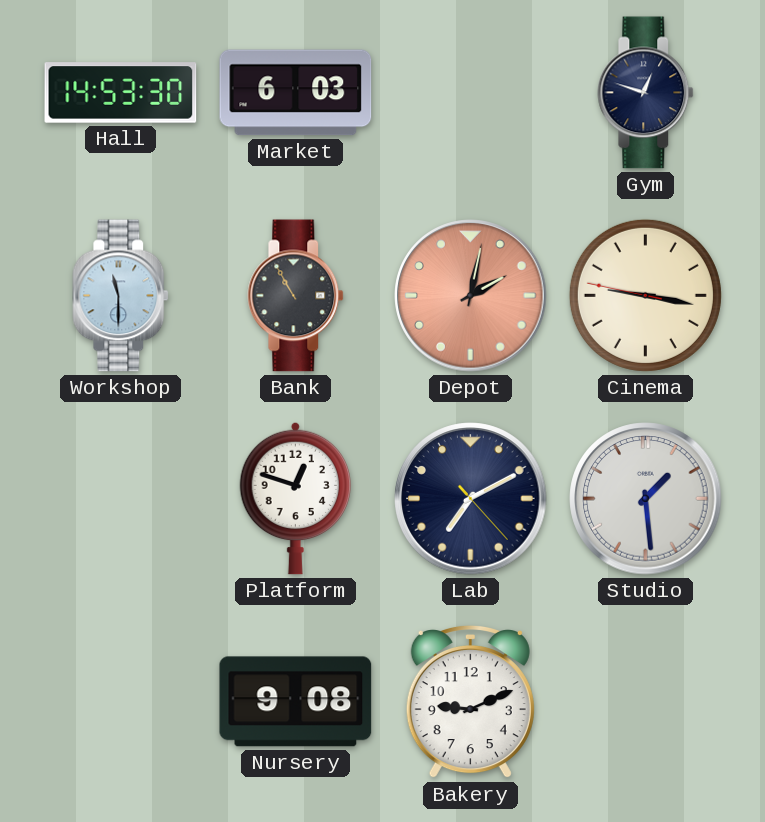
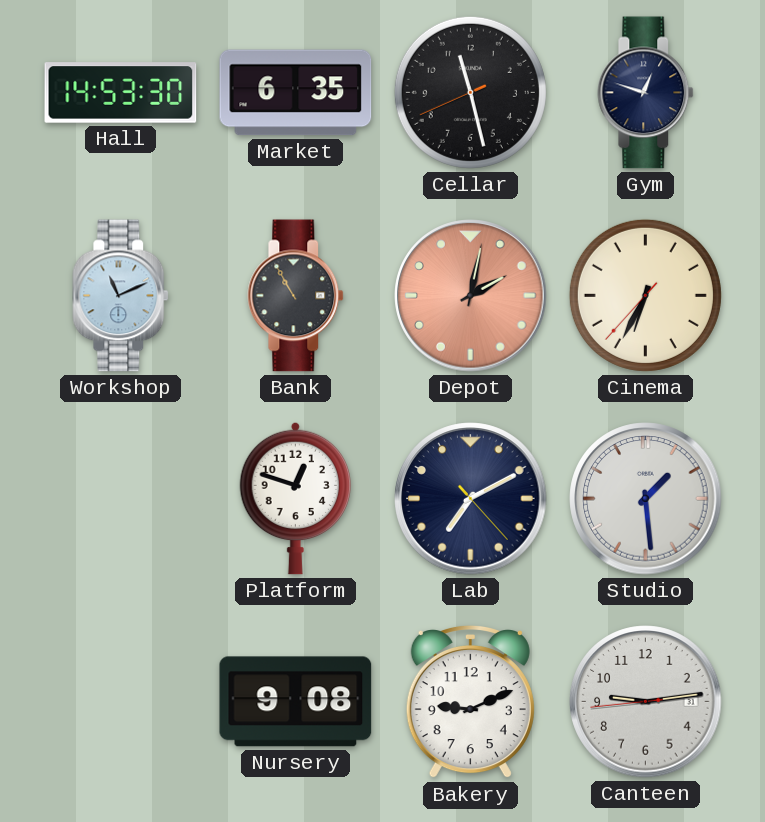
Market: 6:03 -> 6:35
Cellar: none -> 11:27
Workshop: 11:30 -> 11:11
Cinema: 9:16 -> 6:34
Canteen: none -> 9:13
